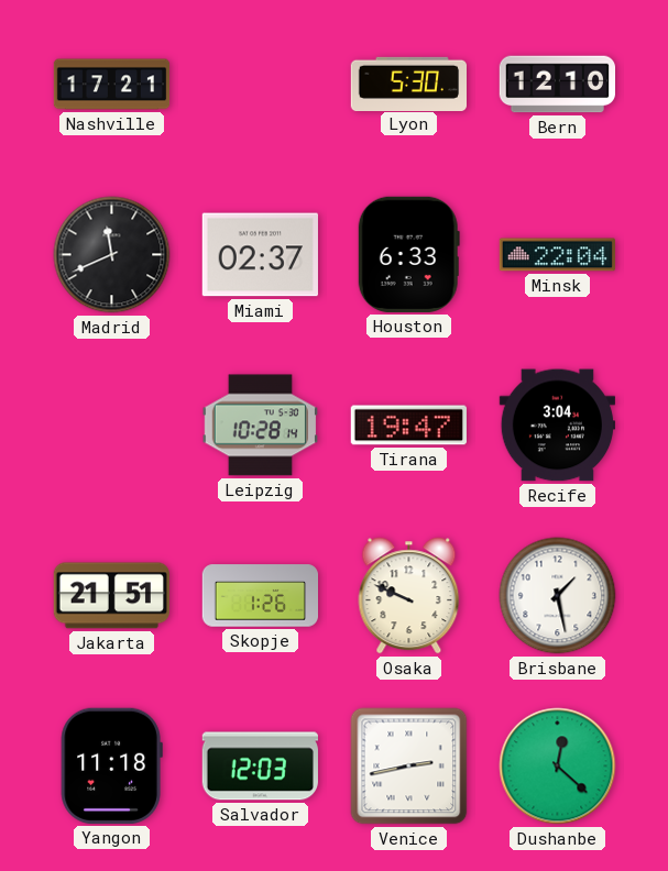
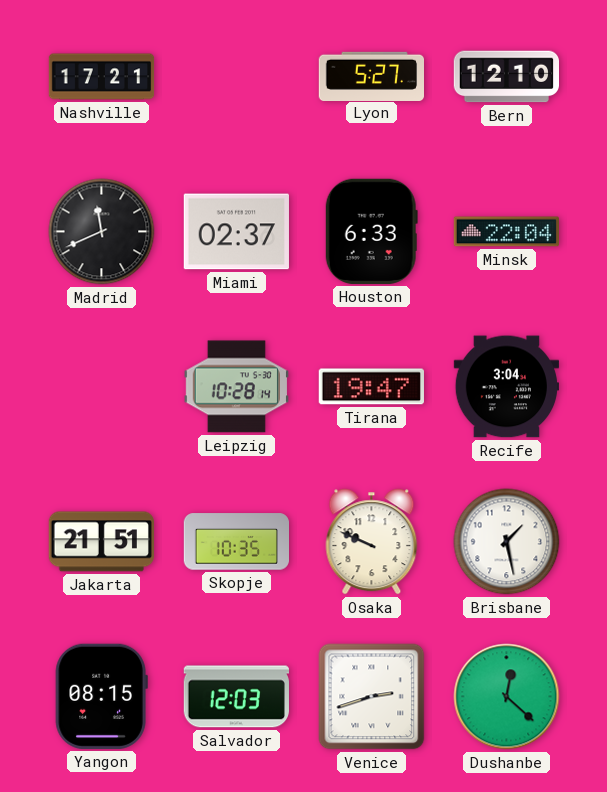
Lyon: 5:30 -> 5:27
Skopje: 1:26 -> 10:35
Yangon: 11:18 -> 08:15
Venice: 2:43 -> 2:42
